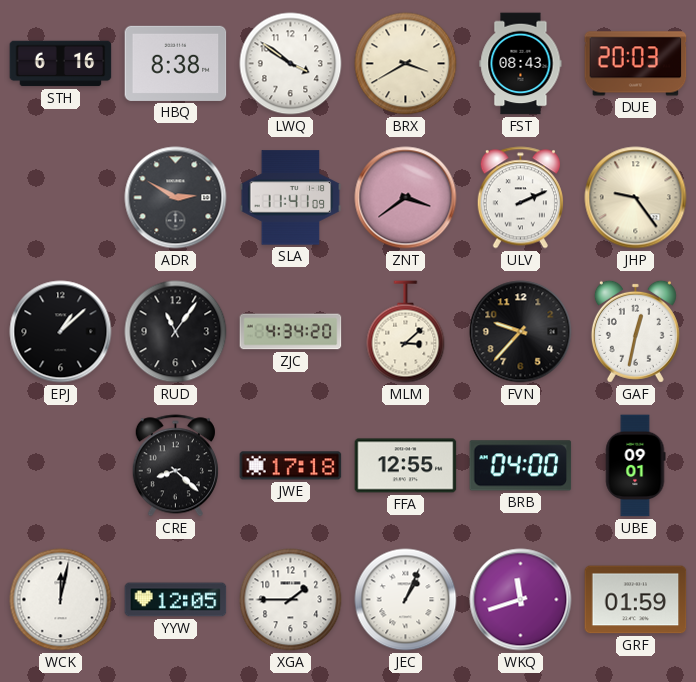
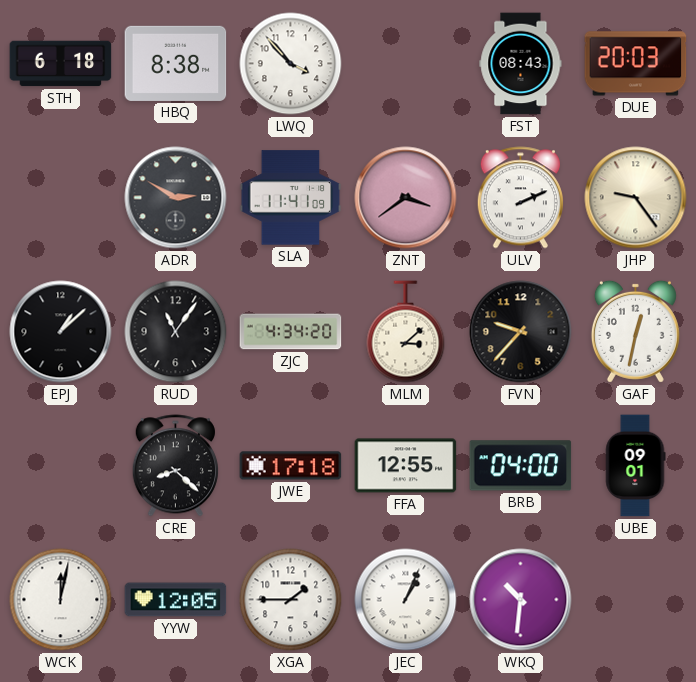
STH: 6:16 -> 6:18
LWQ: 3:51 -> 3:53
BRX: 3:40 -> none
WKQ: 11:42 -> 10:31
GRF: 01:59 -> none
